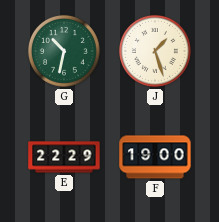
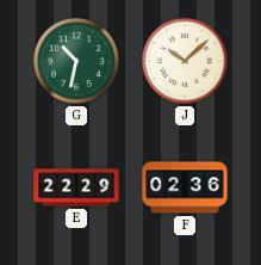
J: 1:27 -> 10:08
F: 19:00 -> 02:36
